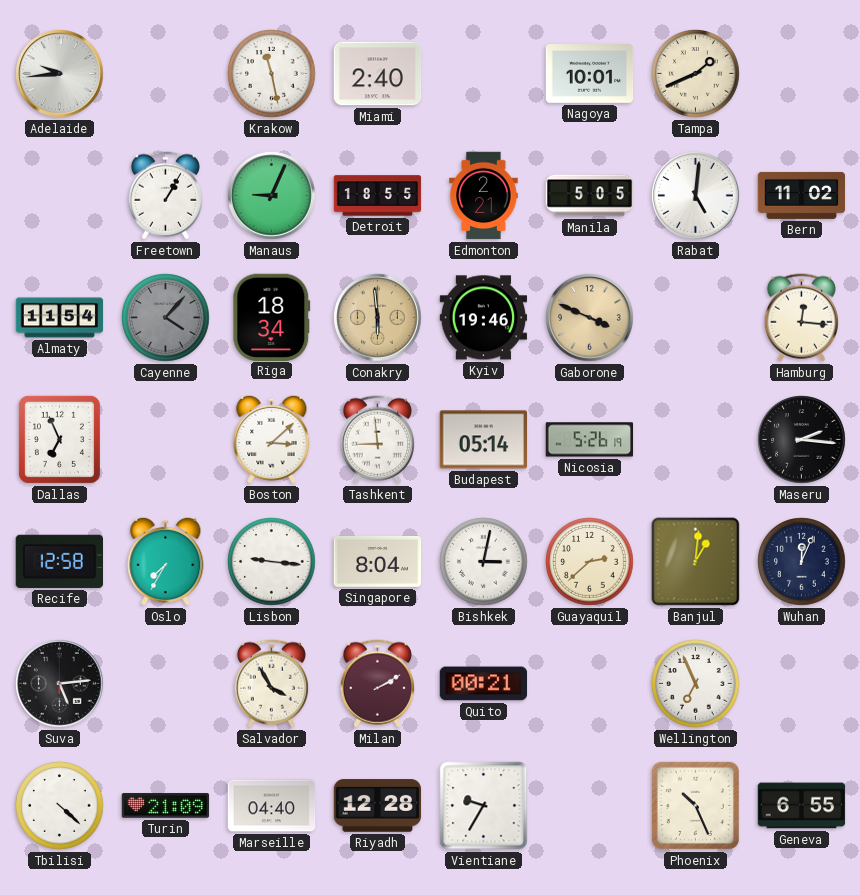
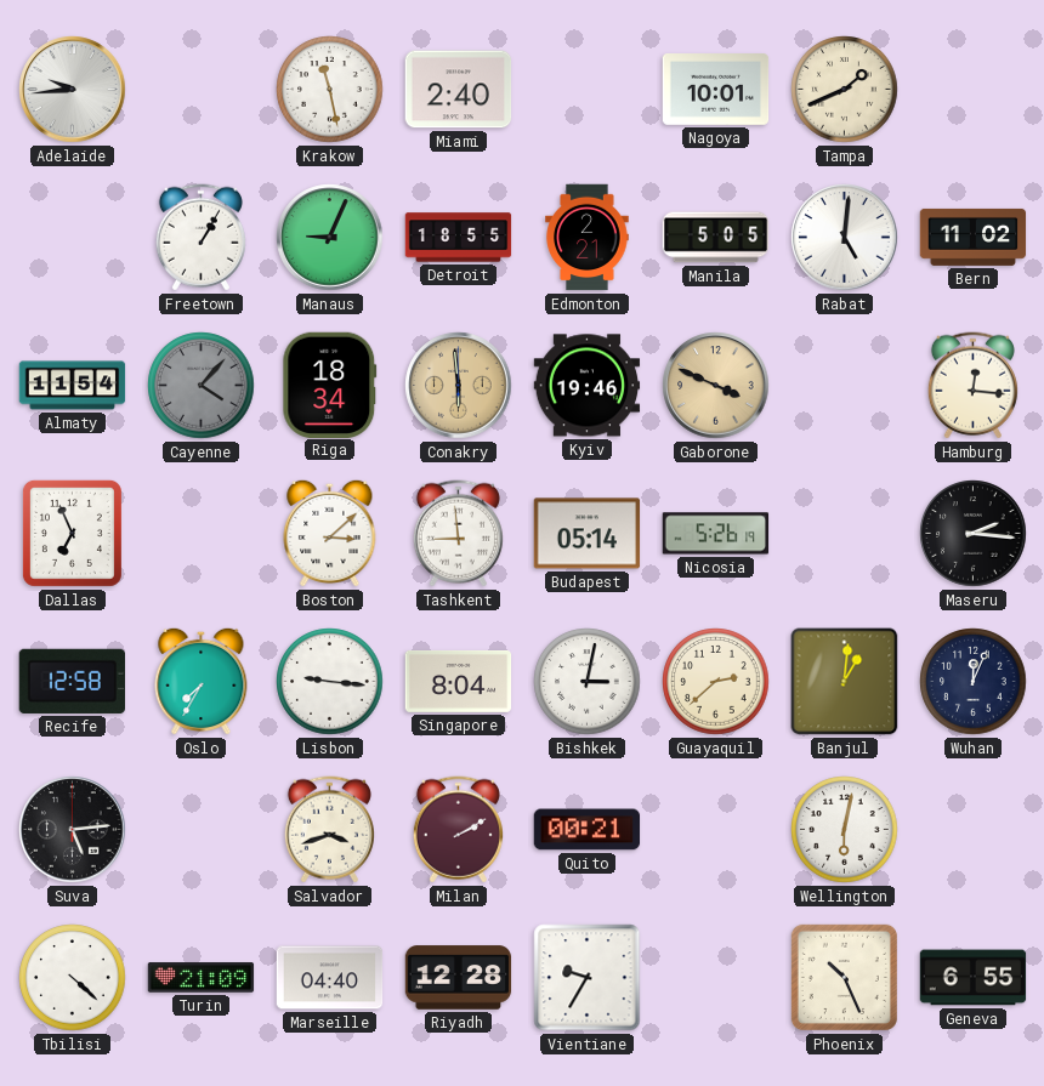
Salvador: 3:55 -> 3:42
Wellington: 6:56 -> 6:02
